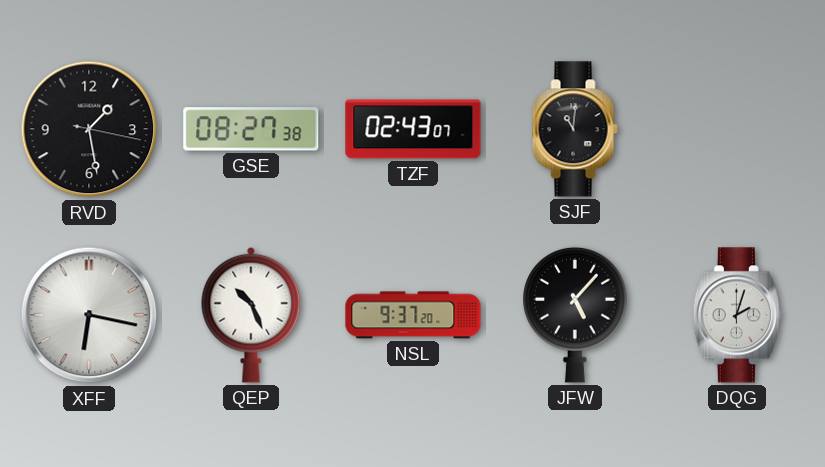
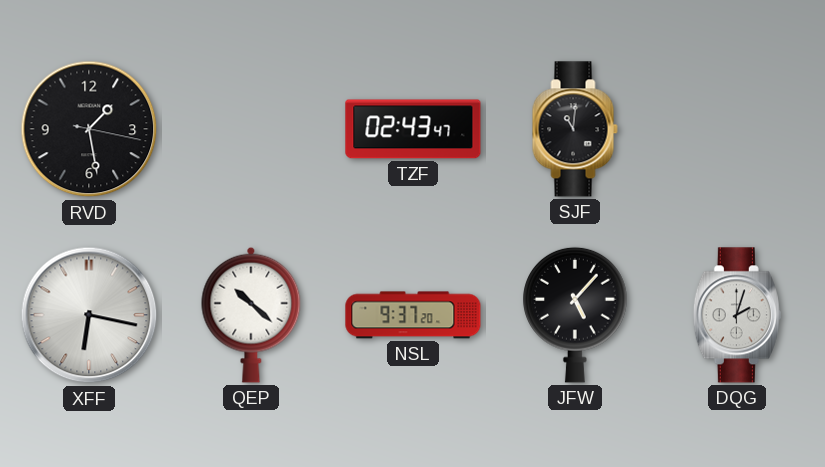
GSE: 08:27 -> none
TZF: 02:43:07 -> 02:43:47
QEP: 10:26 -> 10:22
